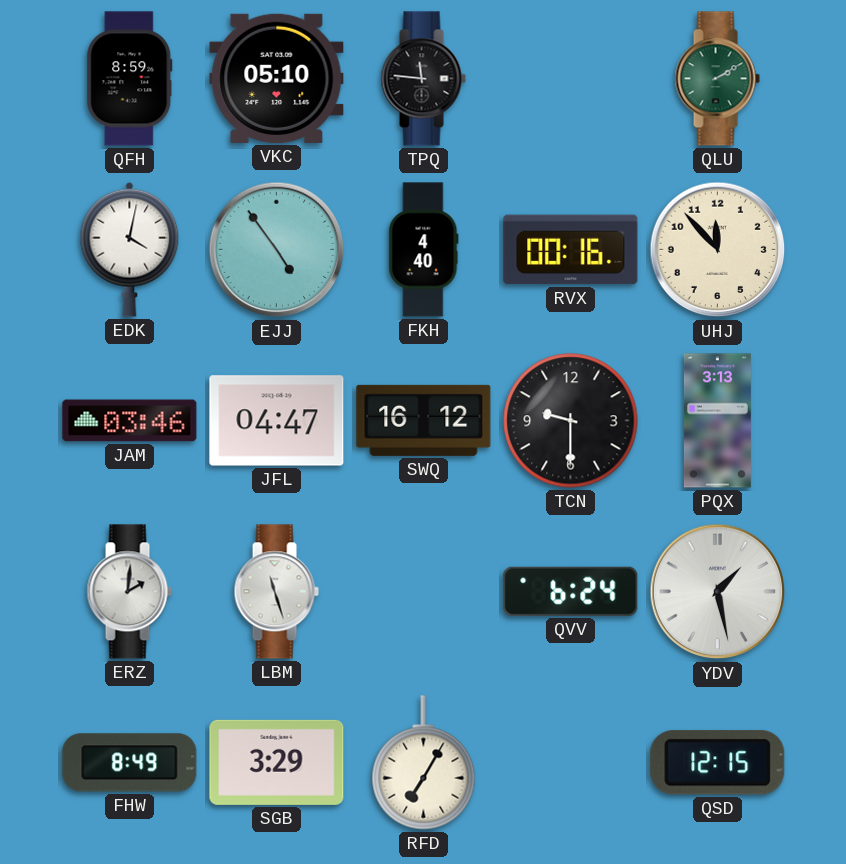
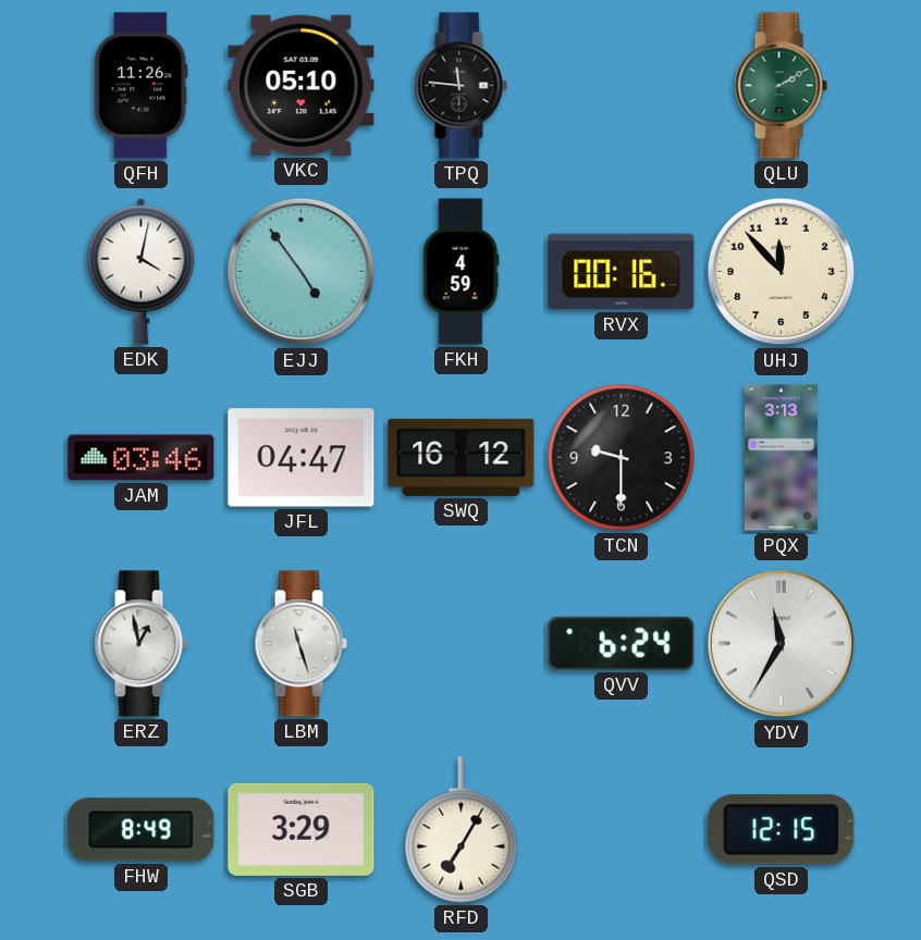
QFH: 8:59 -> 11:26
FKH: 4:40 -> 4:59
ERZ: 2:01 -> 12:58
YDV: 1:28 -> 11:35
